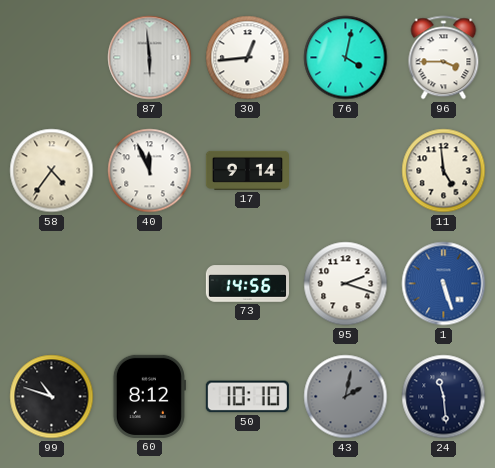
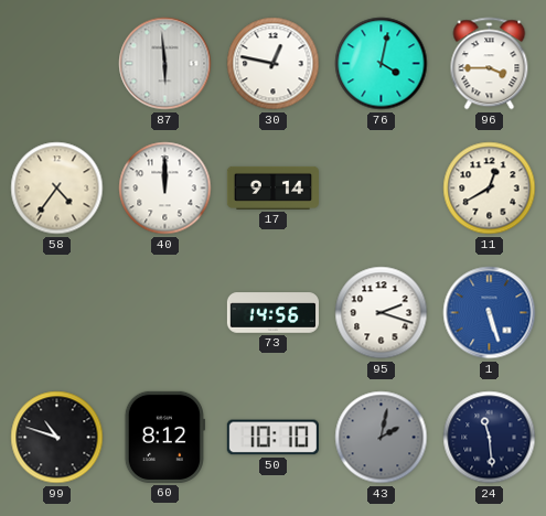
30: 12:44 -> 12:47
40: 11:56 -> 12:00
11: 4:59 -> 12:40
